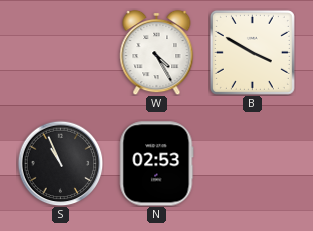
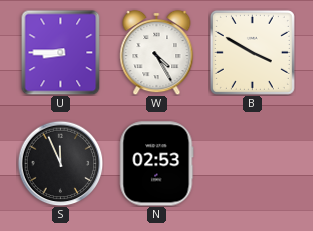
U: none -> 8:45
S: 10:56 -> 11:56
